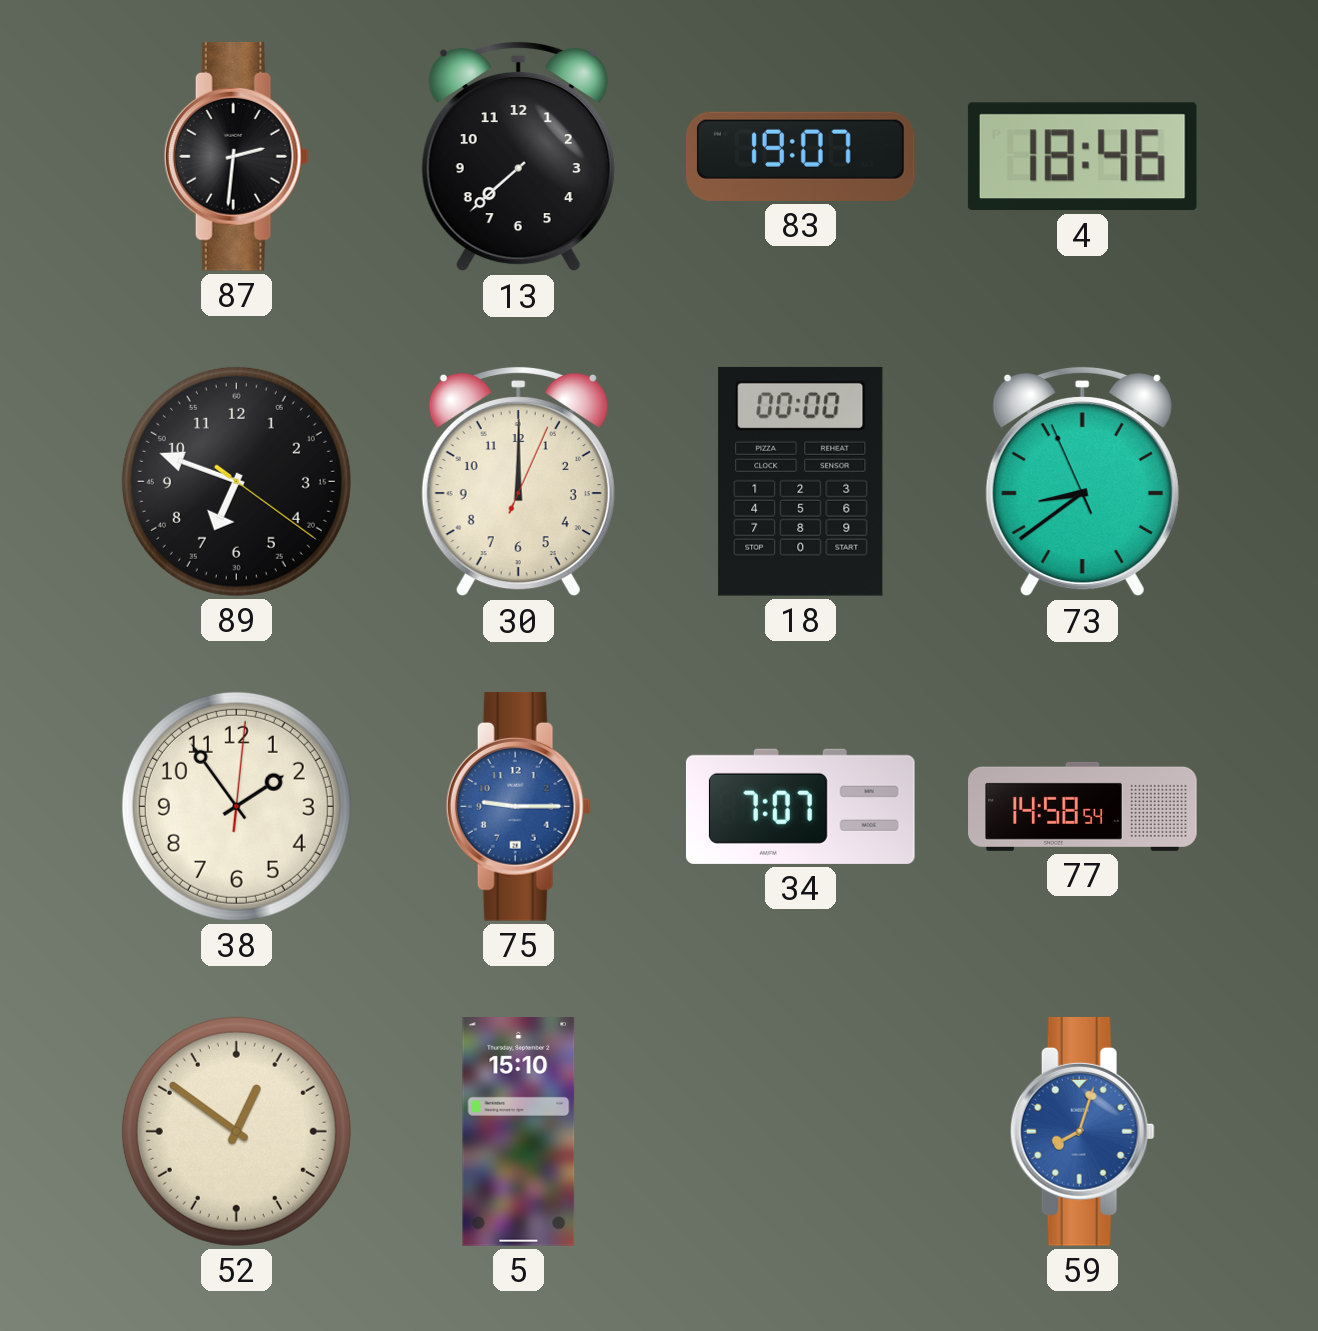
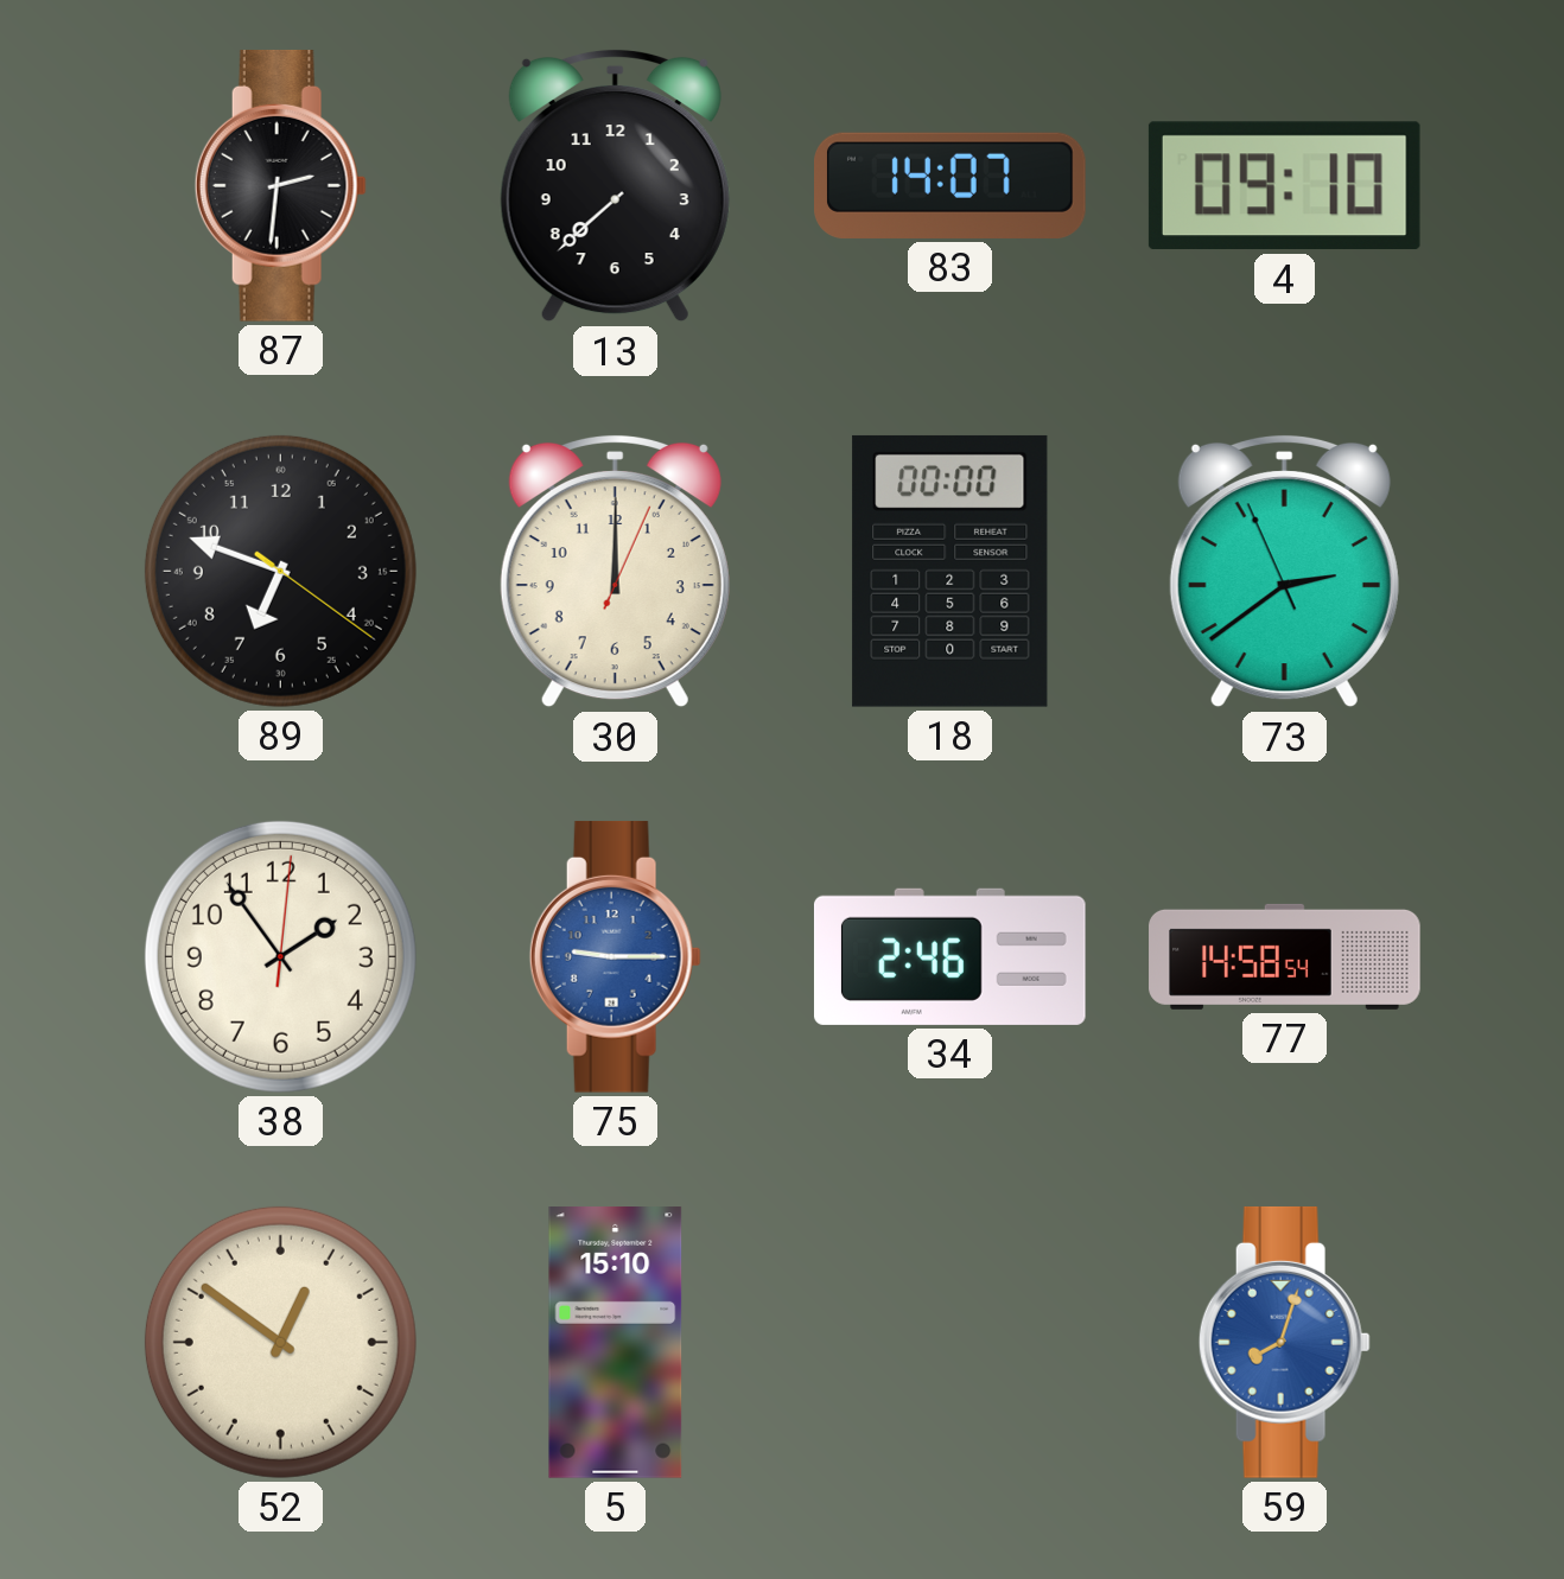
83: 19:07 -> 14:07
4: 18:46 -> 09:10
73: 8:38 -> 2:38
34: 7:07 -> 2:46
